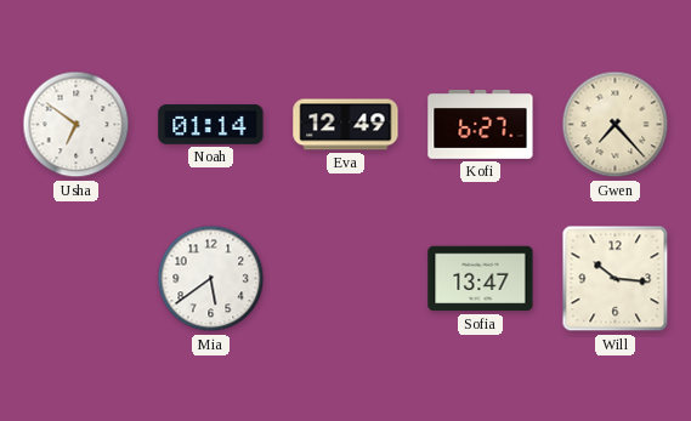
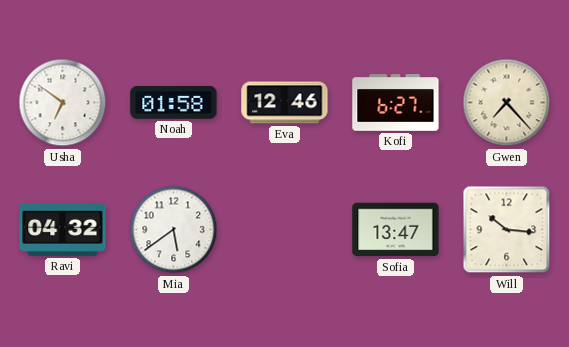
Noah: 01:14 -> 01:58
Eva: 12:49 -> 12:46
Ravi: none -> 04:32
